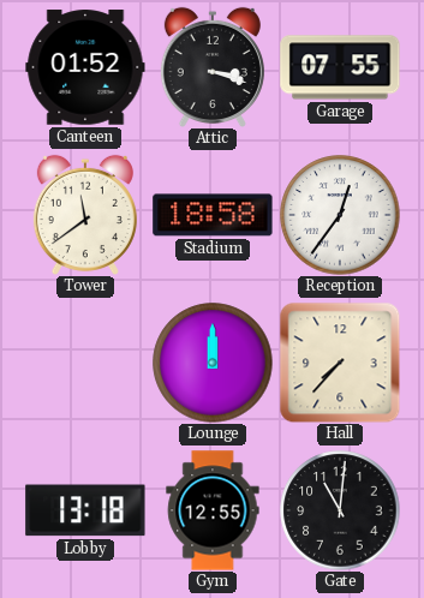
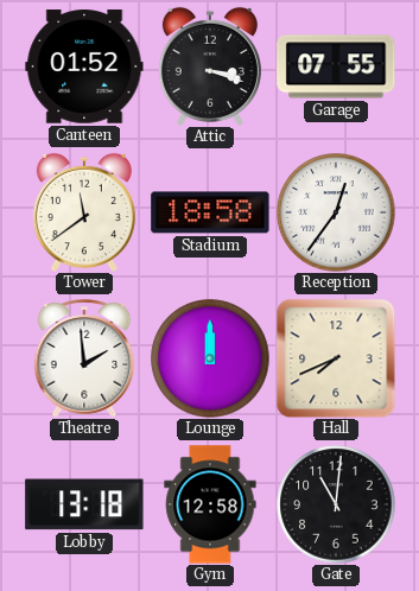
Theatre: none -> 1:59
Hall: 7:37 -> 7:41
Gym: 12:55 -> 12:58
